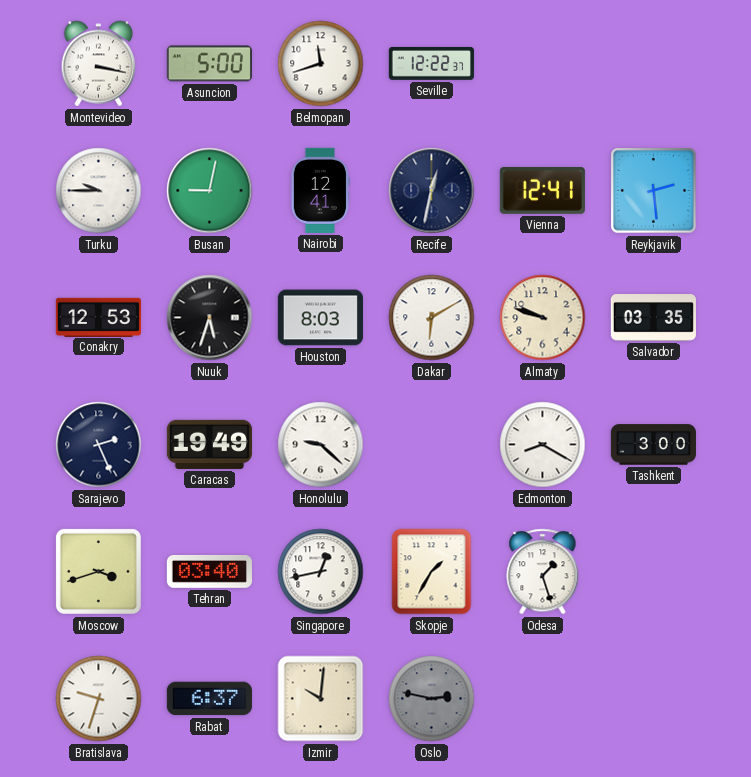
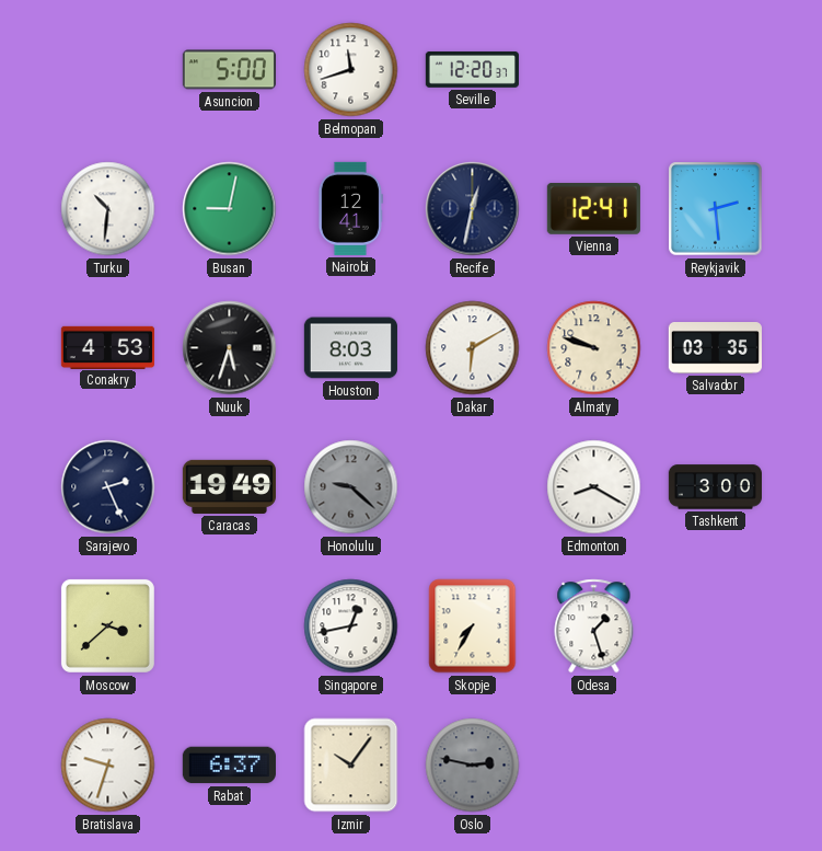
Montevideo: 3:17 -> none
Seville: 12:22 -> 12:20
Turku: 9:45 -> 10:31
Conakry: 12:53 -> 4:53
Honolulu dial: white -> grey
Moscow: 3:42 -> 3:38
Tehran: 03:40 -> none
Skopje: 1:35 -> 7:35
Izmir: 10:01 -> 10:06
